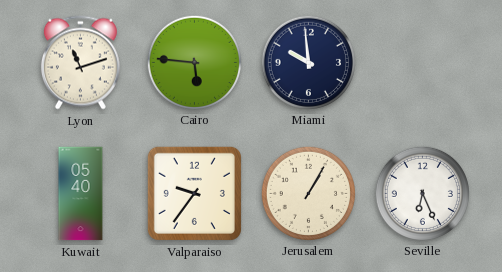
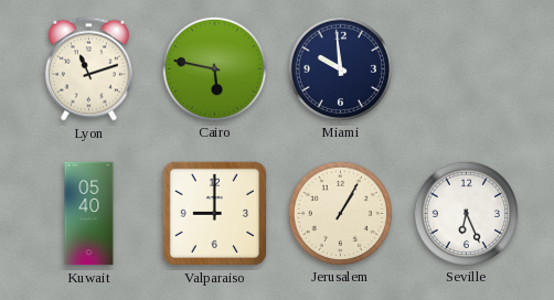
Cairo: 5:46 -> 5:47
Valparaiso: 9:36 -> 9:00
